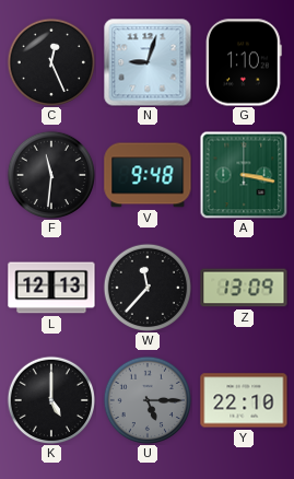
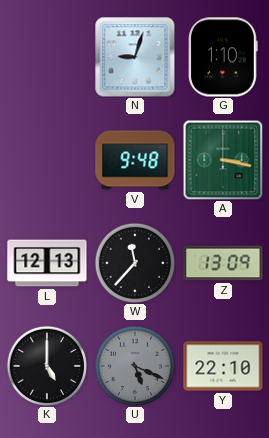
C: 12:26 -> none
F: 11:31 -> none
U: 5:15 -> 5:19
